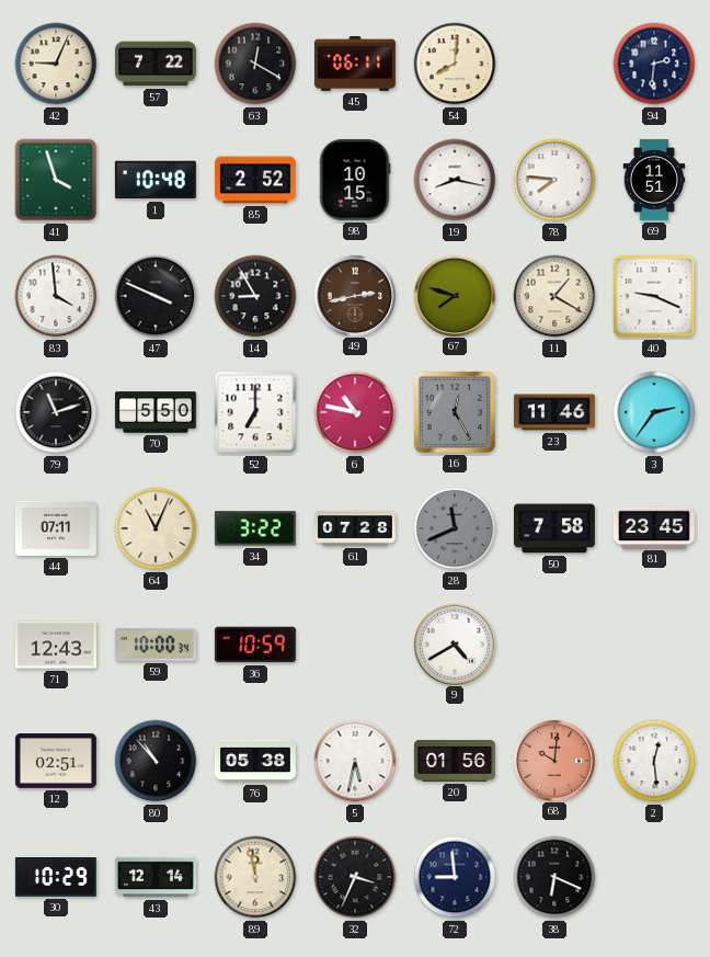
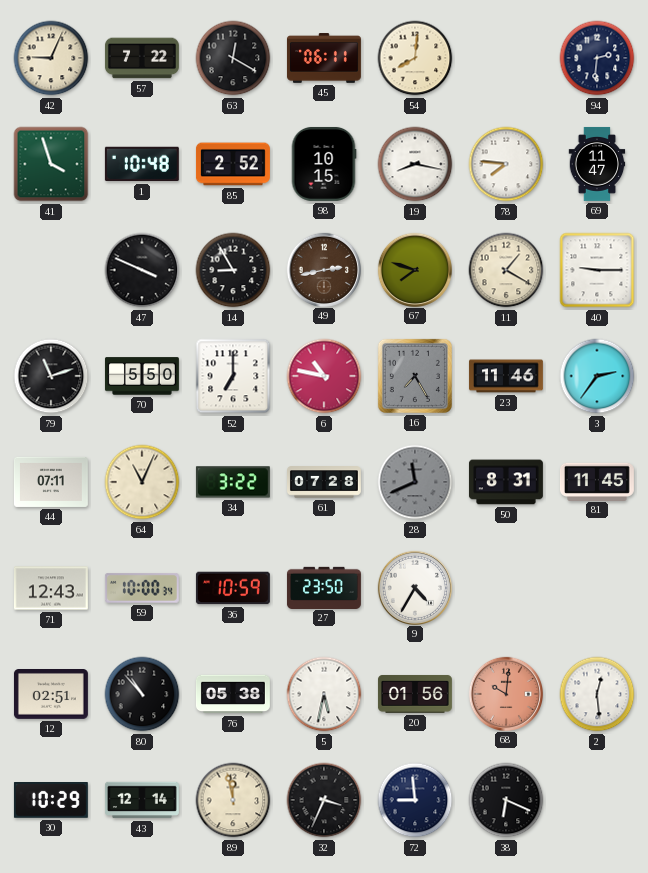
69: 11:51 -> 11:47
83: 3:59 -> none
40: 9:19 -> 9:15
16: 12:25 -> 7:25
50: 7:58 -> 8:31
81: 23:45 -> 11:45
27: none -> 23:50
9: 4:40 -> 4:35
